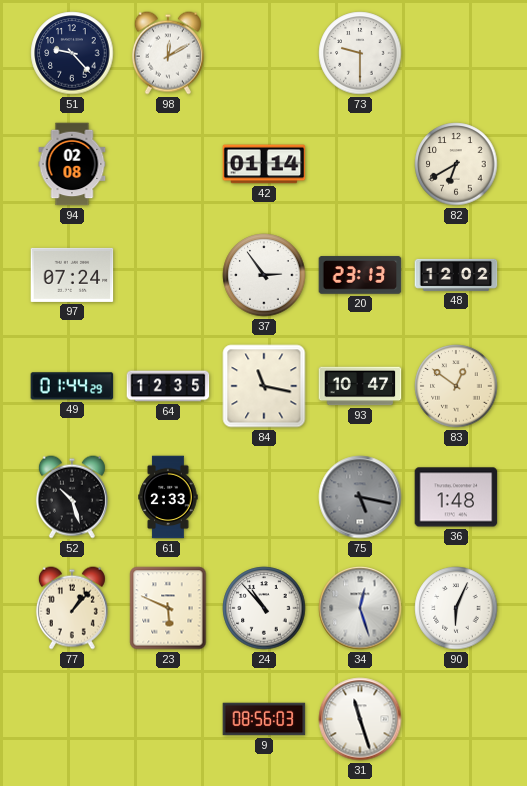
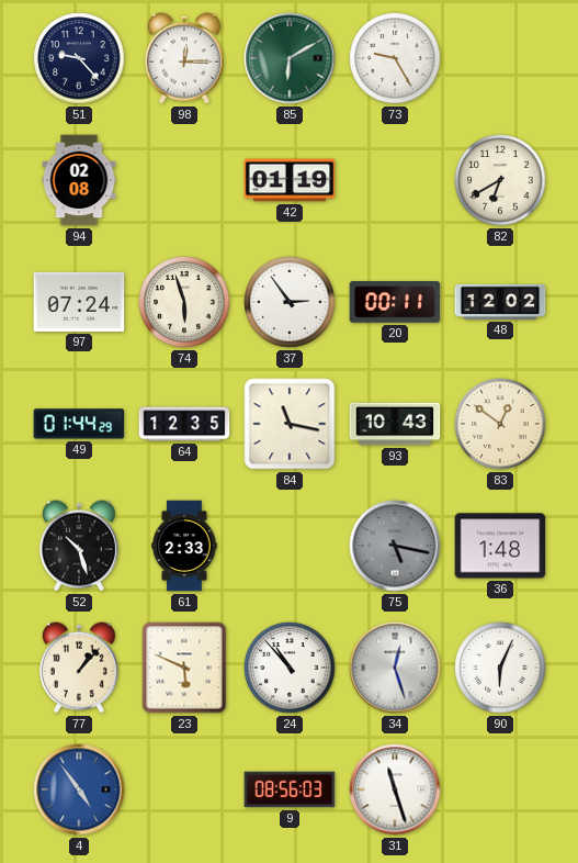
98: 12:10 -> 12:15
85: none -> 6:10
73: 9:30 -> 9:25
42: 01:14 -> 01:19
74: none -> 5:57
20: 23:13 -> 00:11
93: 10:47 -> 10:43
4: none -> 4:54
